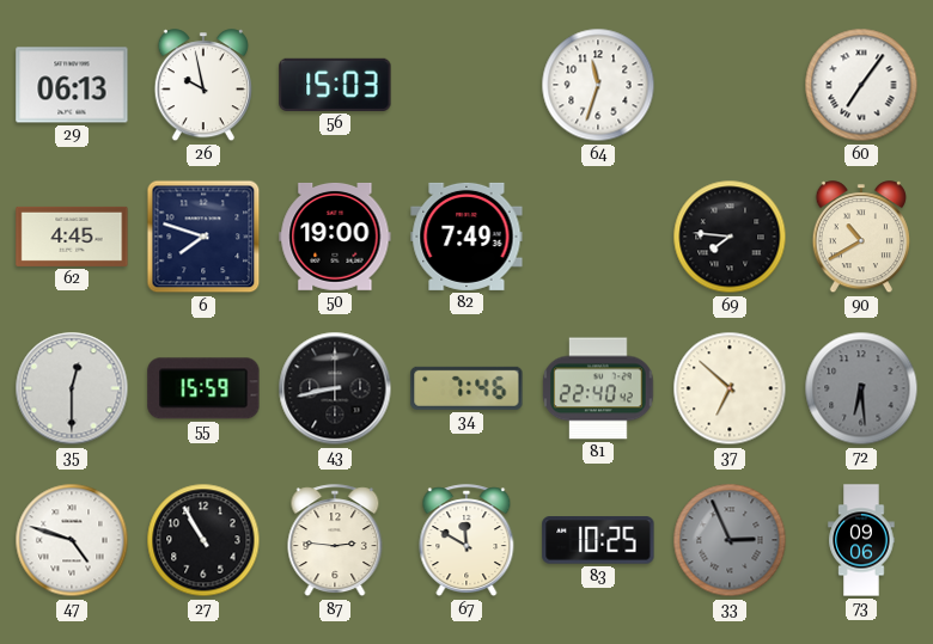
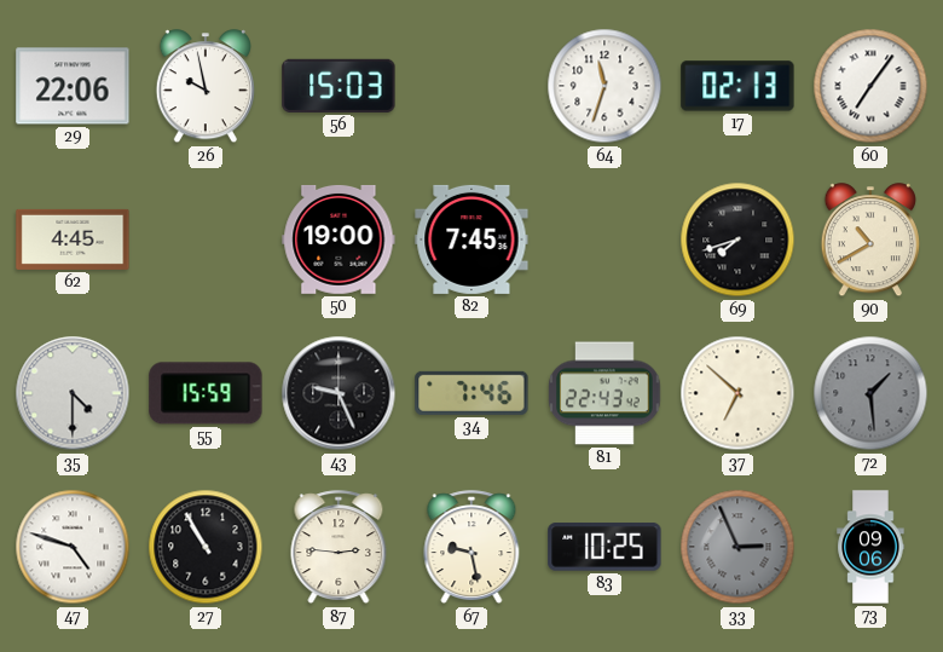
29: 06:13 -> 22:06
17: none -> 02:13
6: 7:48 -> none
82: 7:49 -> 7:45
69: 7:46 -> 7:42
35: 12:30 -> 4:30
43: 8:43 -> 9:26
81: 22:40 -> 22:43
72: 6:29 -> 1:29
67: 11:50 -> 9:28
